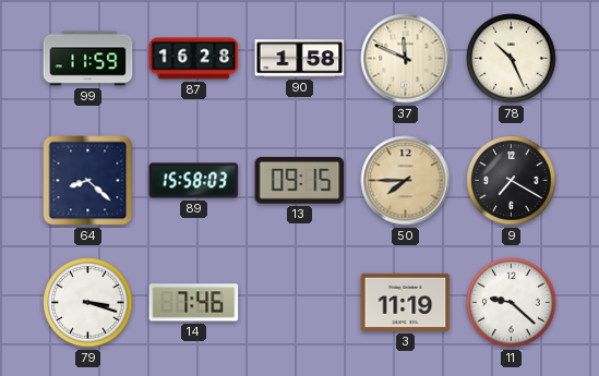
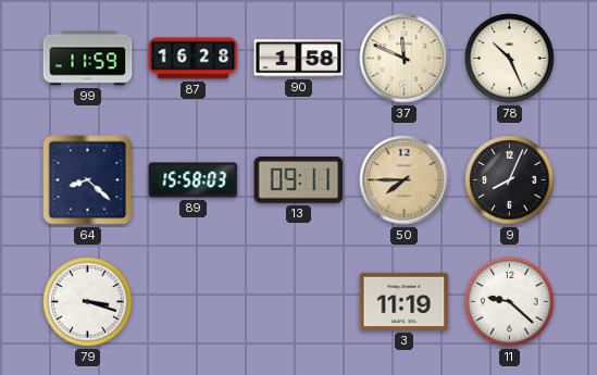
13: 09:15 -> 09:11
9: 7:20 -> 8:04
14: 7:46 -> none
